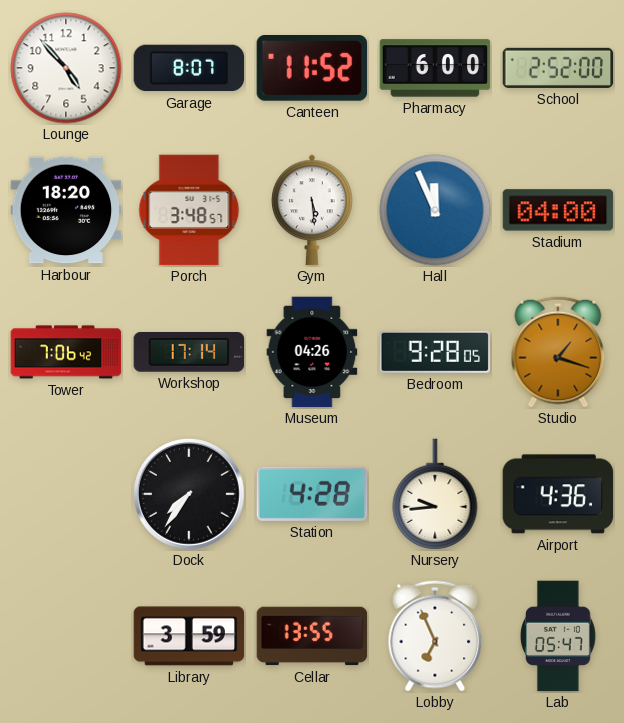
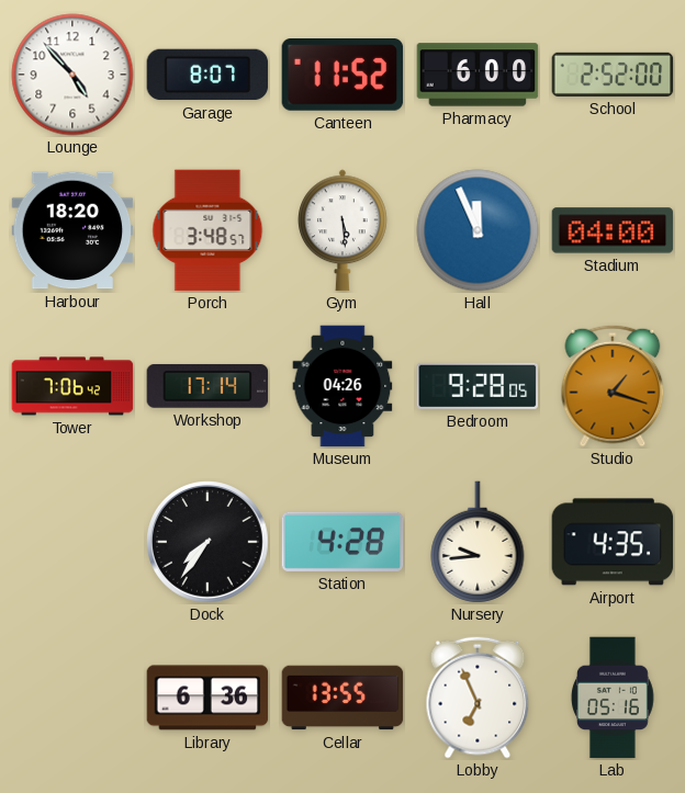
Airport: 4:36 -> 4:35
Library: 3:59 -> 6:36
Lab: 05:47 -> 05:16
